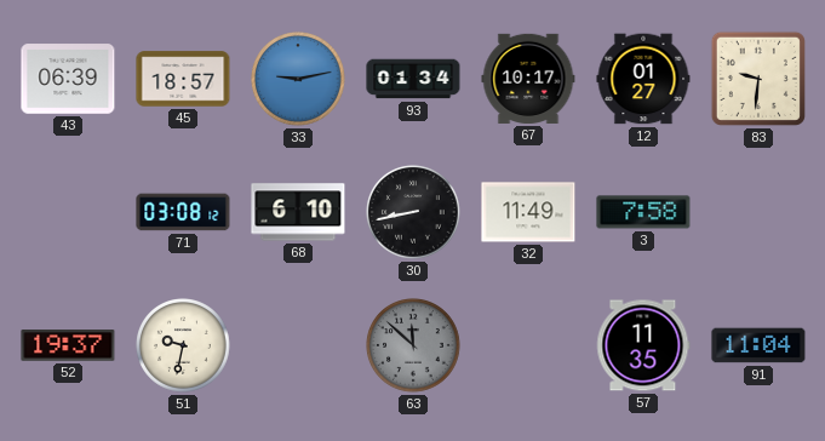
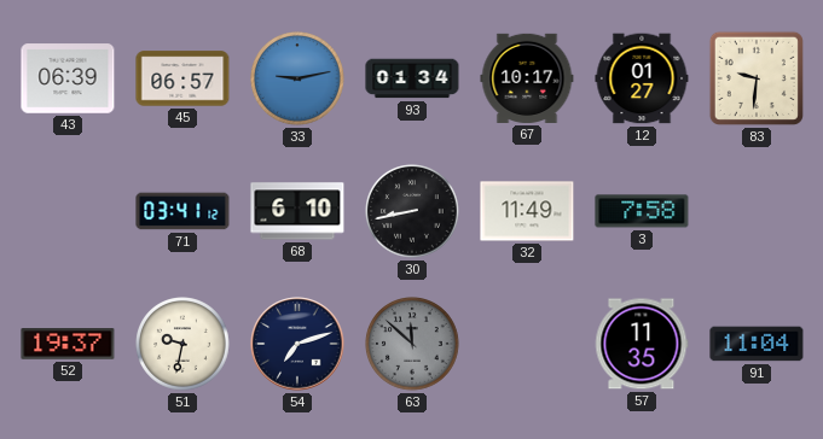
45: 18:57 -> 06:57
71: 03:08 -> 03:41
54: none -> 7:12
